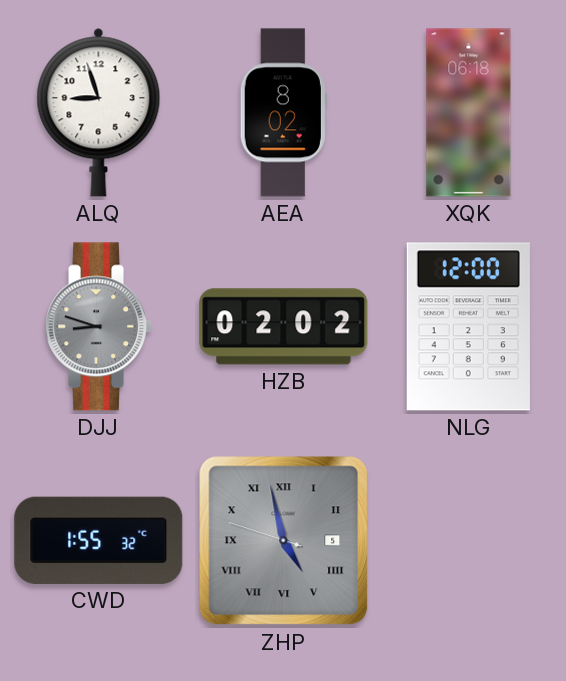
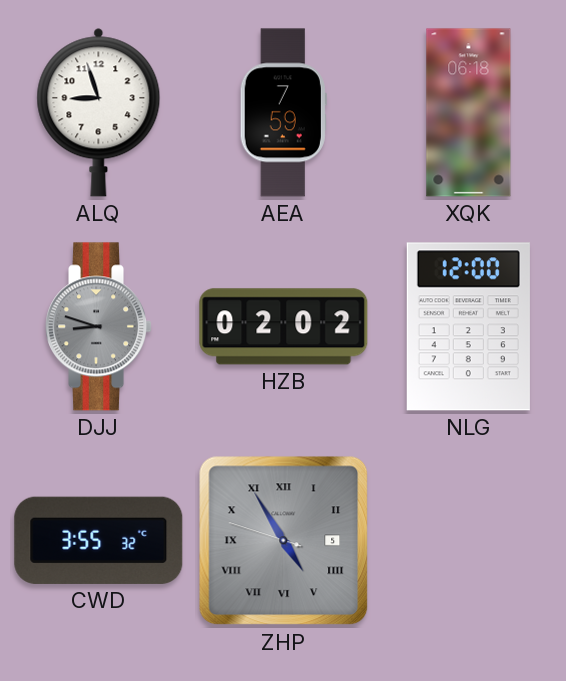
AEA: 8:02 -> 7:59
CWD: 1:55 -> 3:55
ZHP: 4:57 -> 4:54
